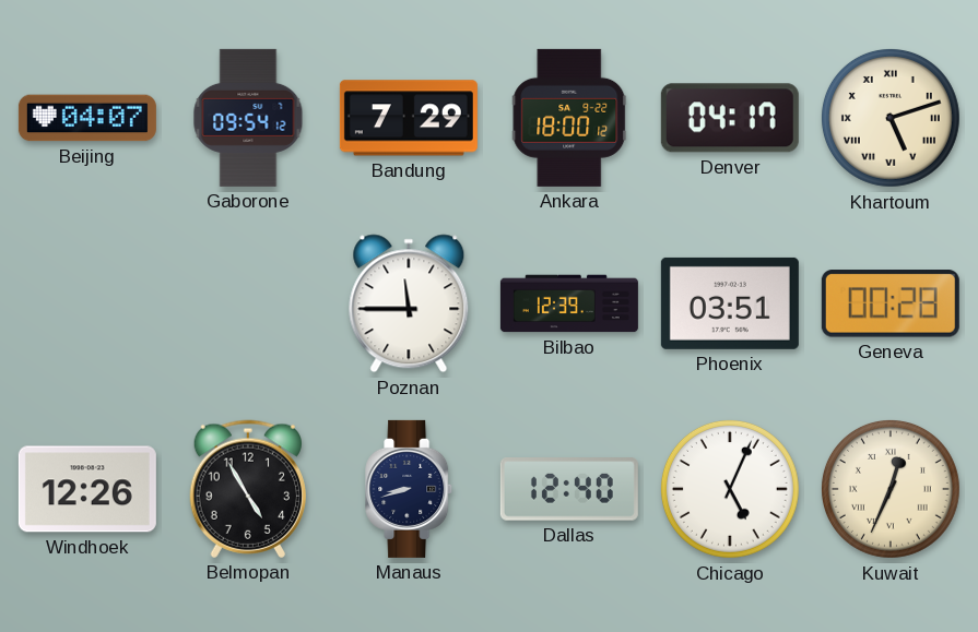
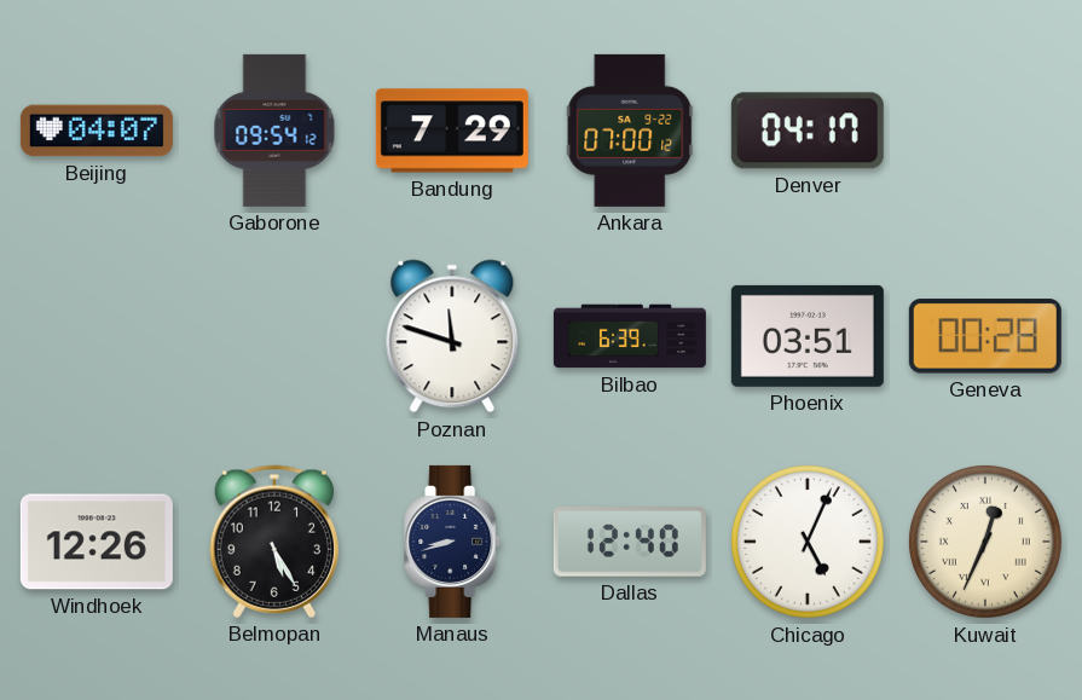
Ankara: 18:00 -> 07:00
Khartoum: 5:12 -> none
Poznan: 11:45 -> 11:48
Bilbao: 12:39 -> 6:39
Belmopan: 4:55 -> 5:25
